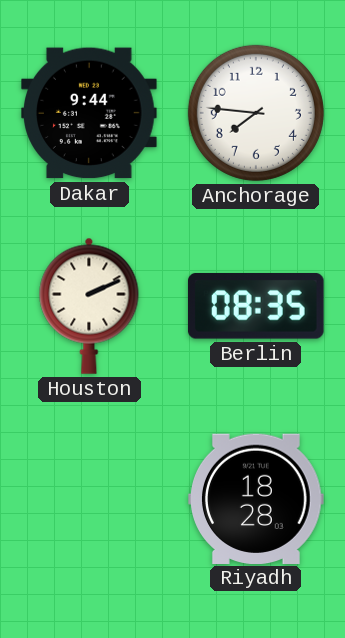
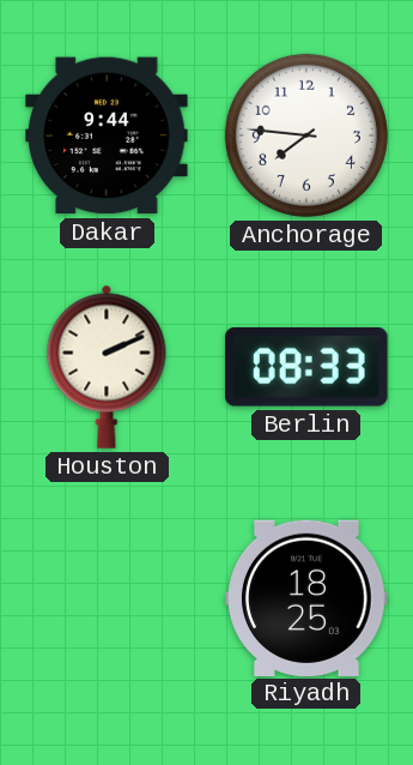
Berlin: 08:35 -> 08:33
Riyadh: 18:28 -> 18:25
